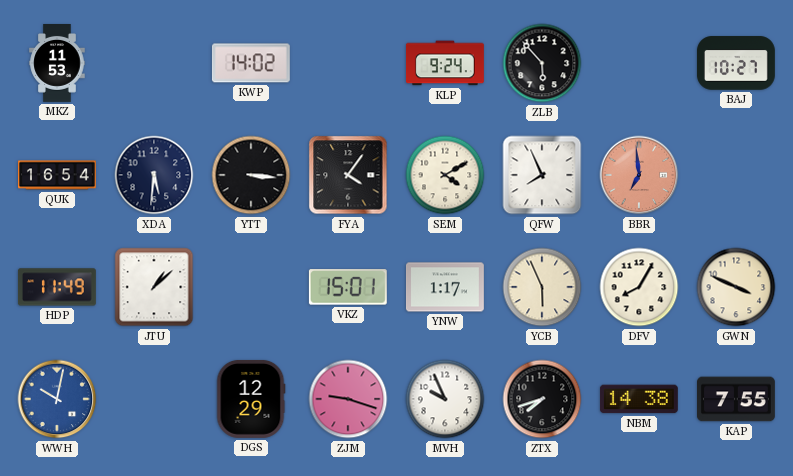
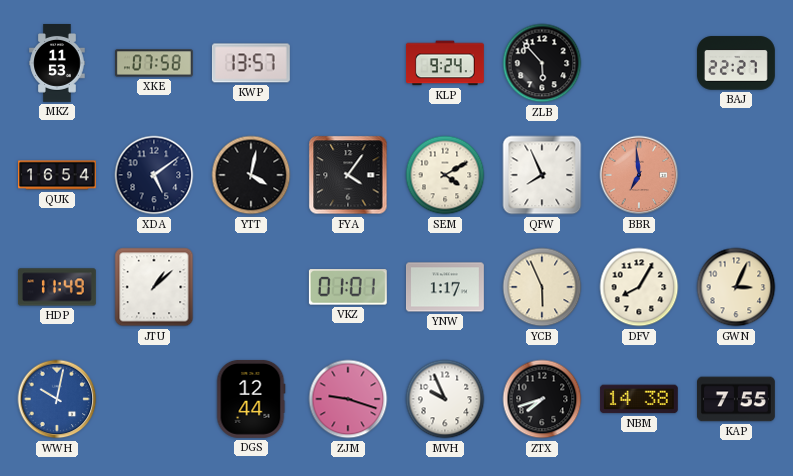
XKE: none -> 07:58
KWP: 14:02 -> 13:57
BAJ: 10:27 -> 22:27
XDA: 5:31 -> 5:09
YTT: 3:16 -> 4:02
VKZ: 15:01 -> 01:01
GWN: 3:49 -> 3:04
DGS: 12:29 -> 12:44
